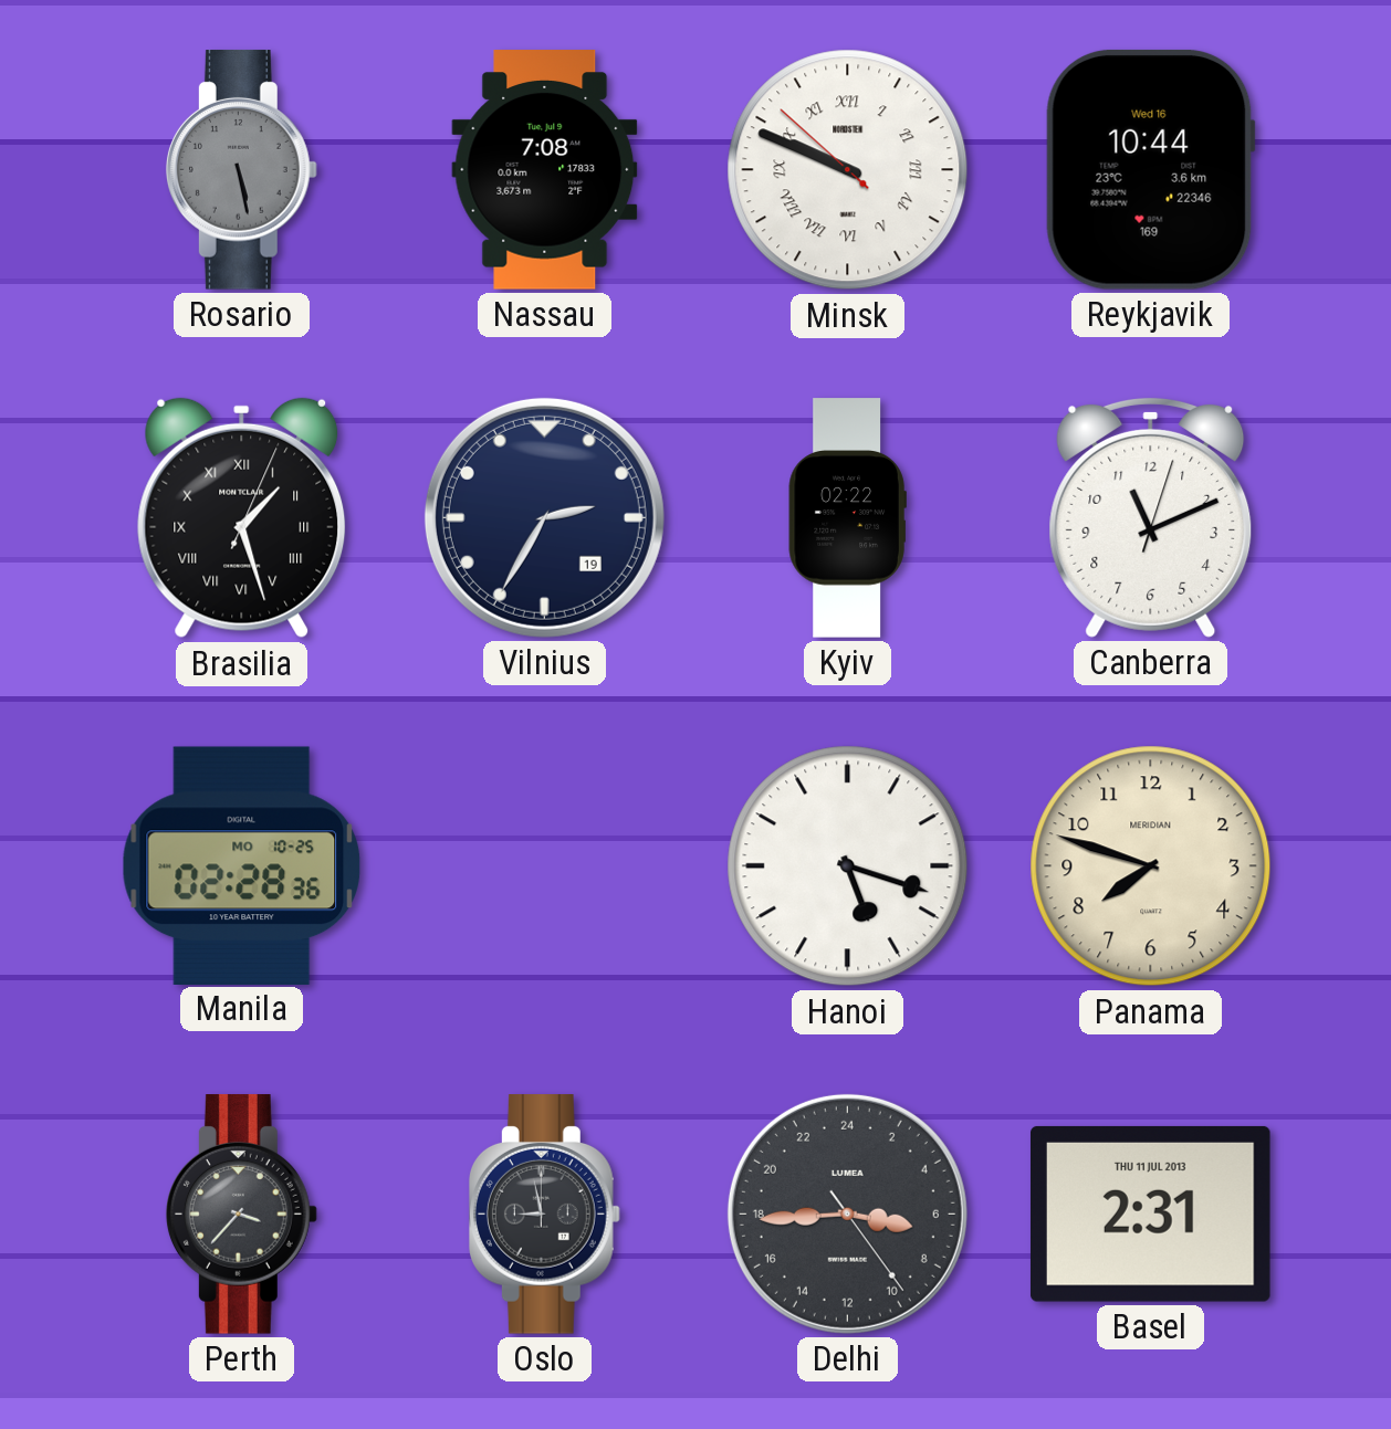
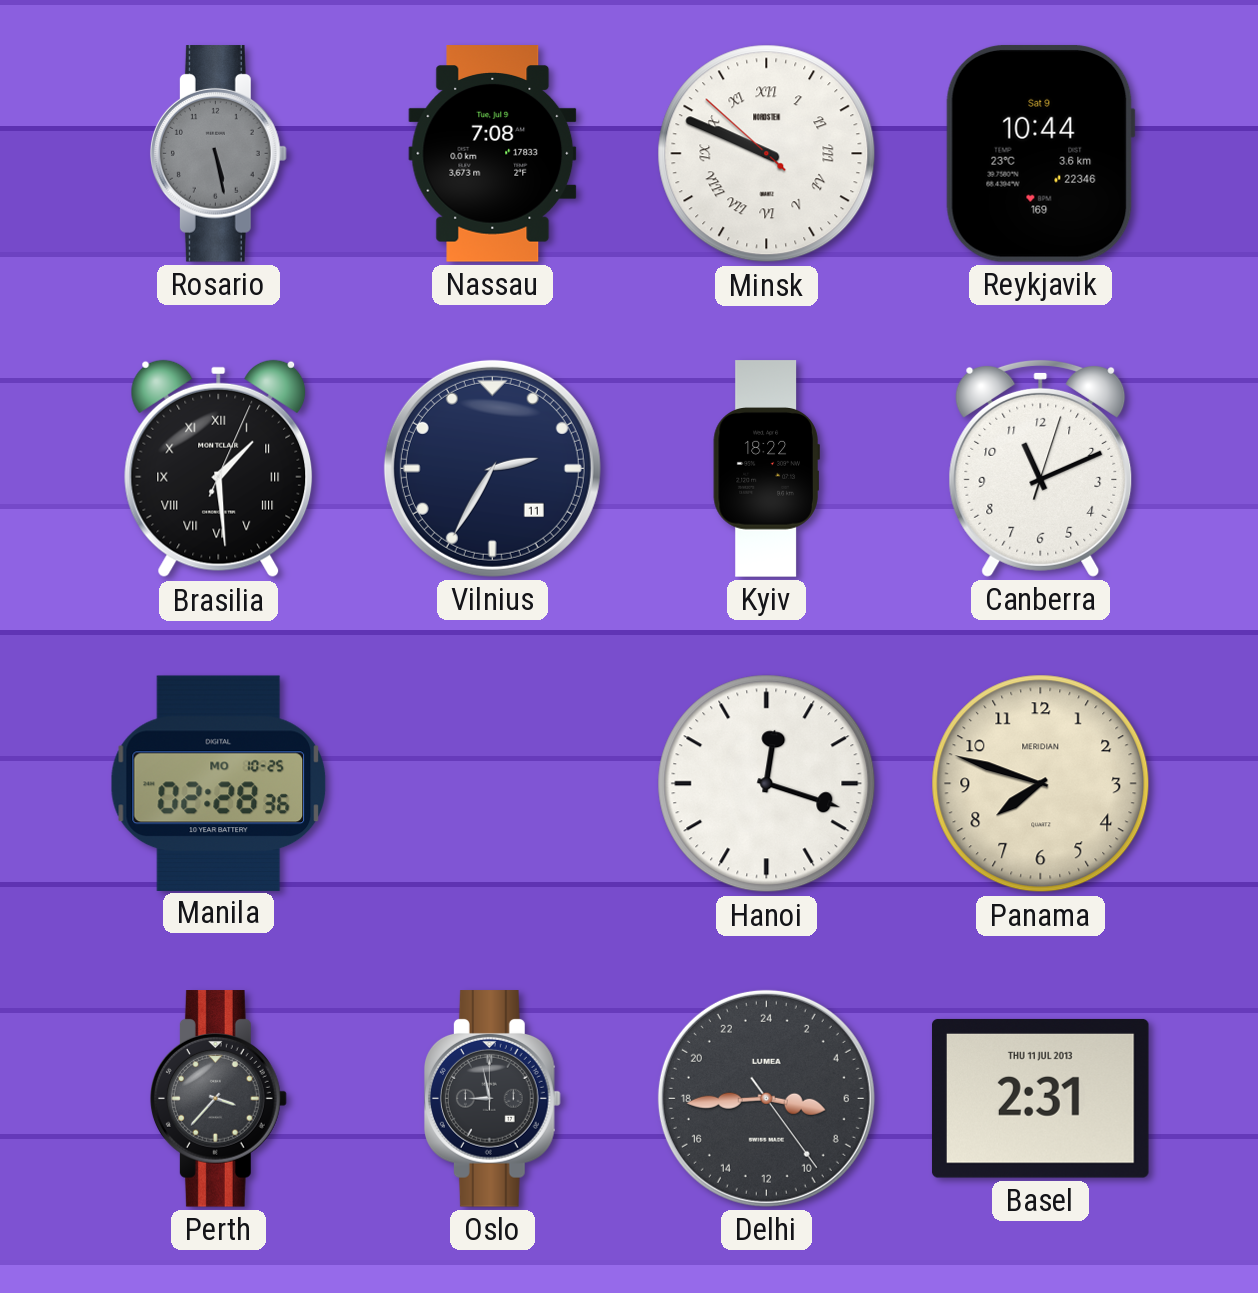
Reykjavik date: Wed 16 -> Sat 9
Brasilia: 1:27 -> 1:29
Vilnius date: 19 -> 11
Kyiv: 02:22 -> 18:22
Hanoi: 5:18 -> 12:18
